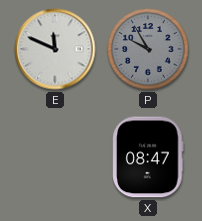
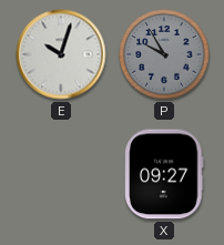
E: 11:49 -> 10:03
X: 08:47 -> 09:27
